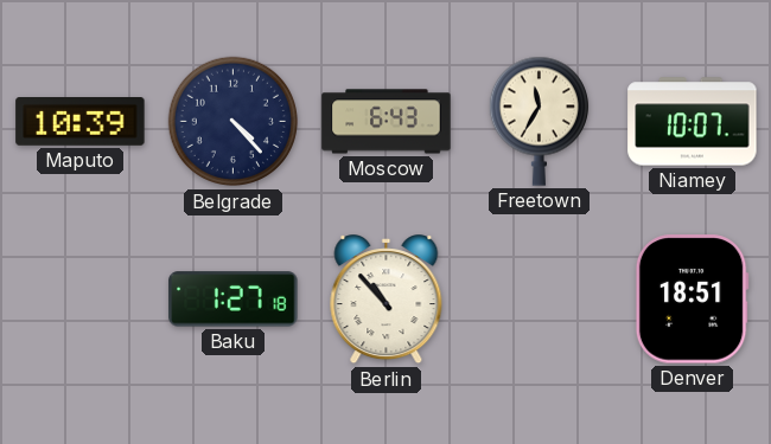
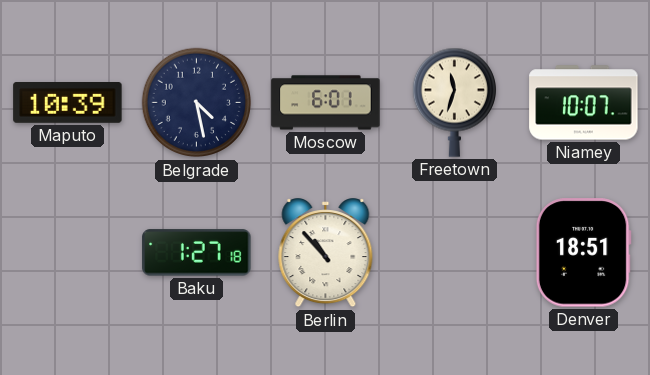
Belgrade: 4:23 -> 4:28
Moscow: 6:43 -> 6:01
Freetown: 11:35 -> 11:33
